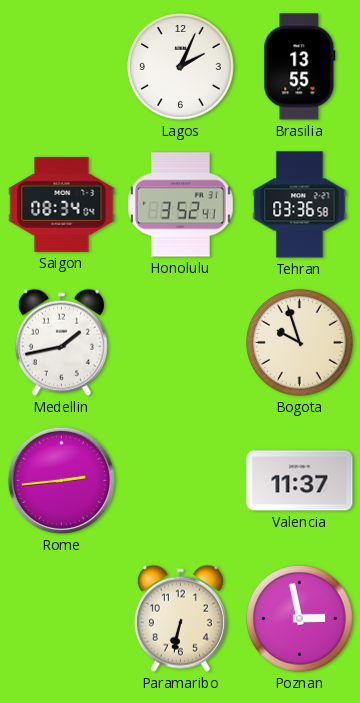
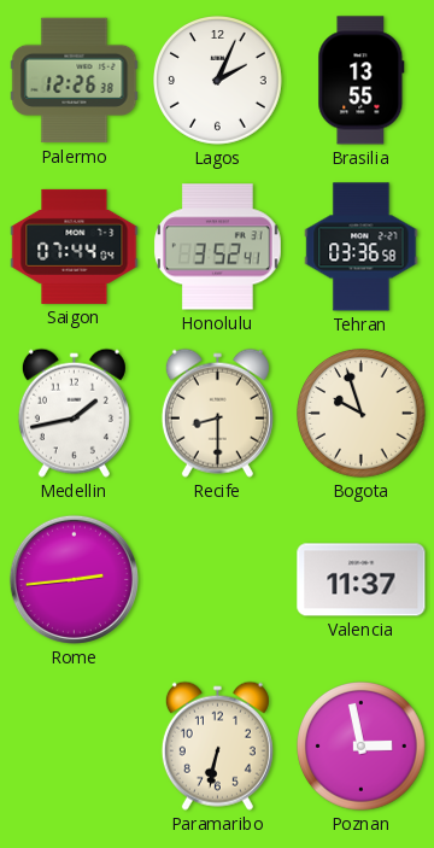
Palermo: none -> 12:26
Saigon: 08:34 -> 07:44
Recife: none -> 8:30
